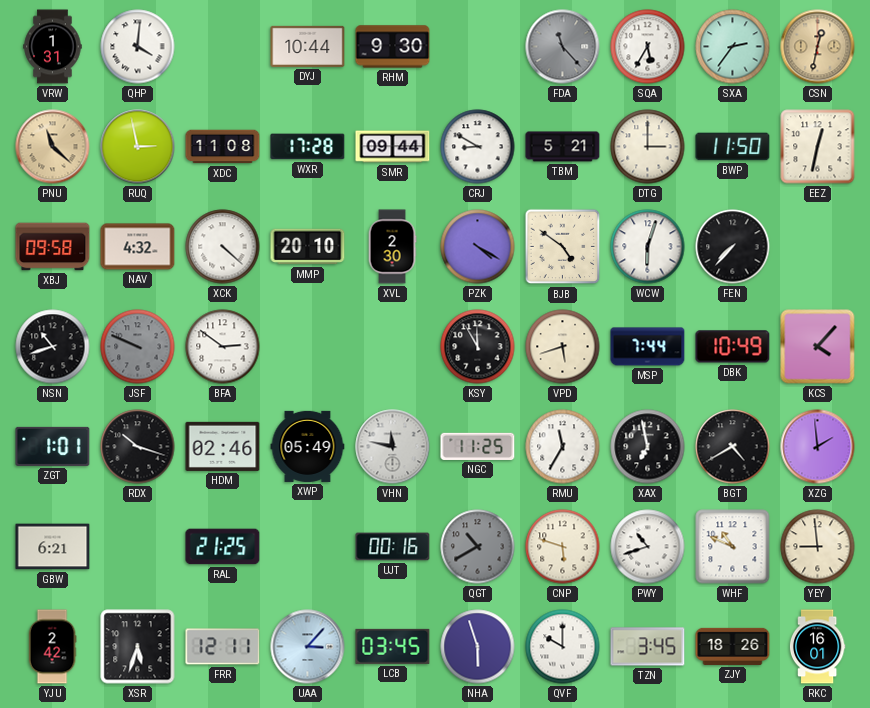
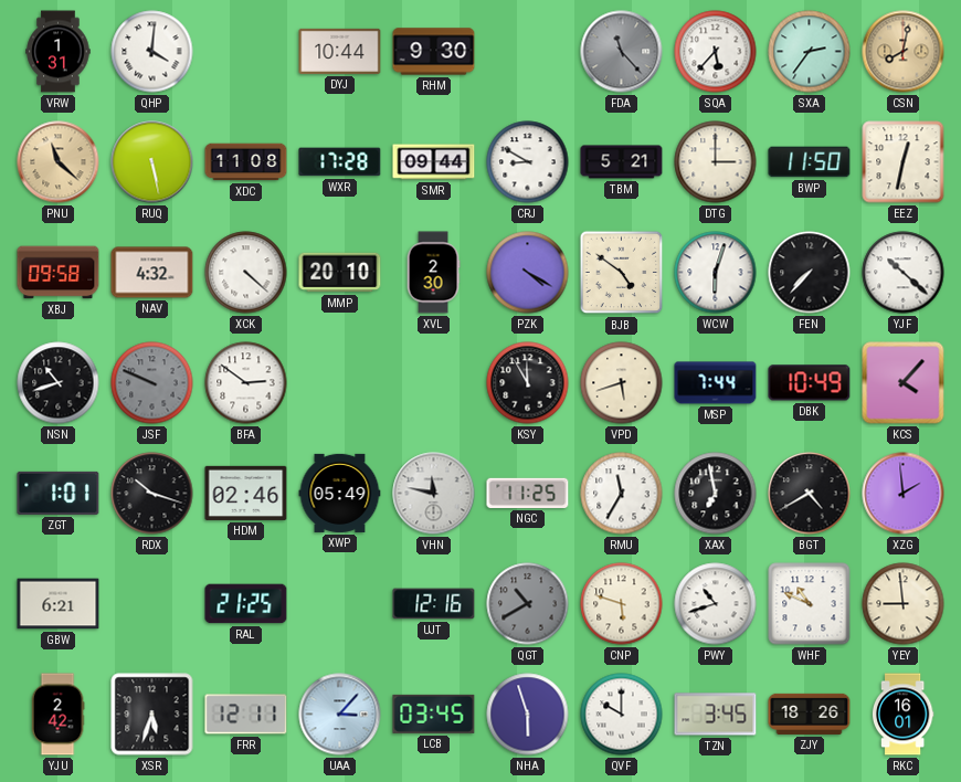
SQA: 5:35 -> 5:37
CSN: 12:32 -> 8:02
RUQ: 2:58 -> 5:28
YJF: none -> 10:22
UJT: 00:16 -> 12:16
